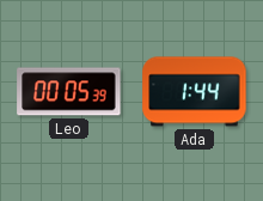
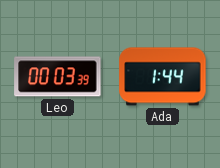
Leo: 00:05 -> 00:03
